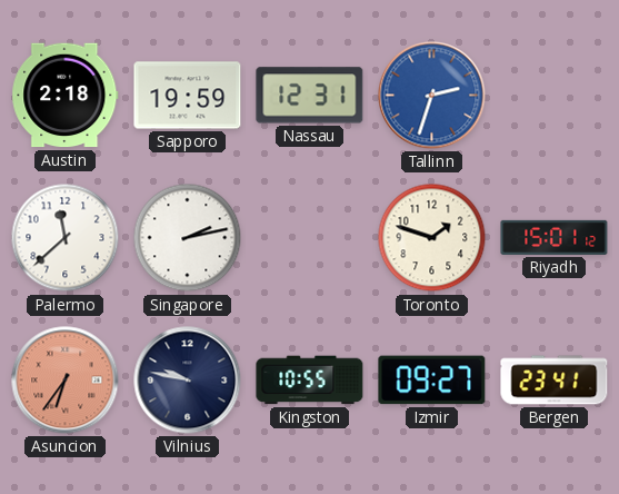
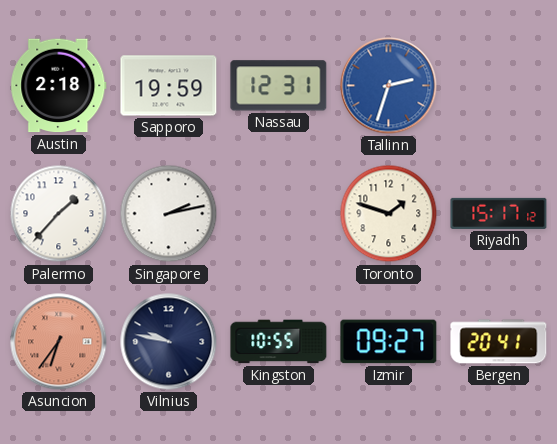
Palermo: 11:38 -> 1:37
Riyadh: 15:01 -> 15:17
Bergen: 23:41 -> 20:41
